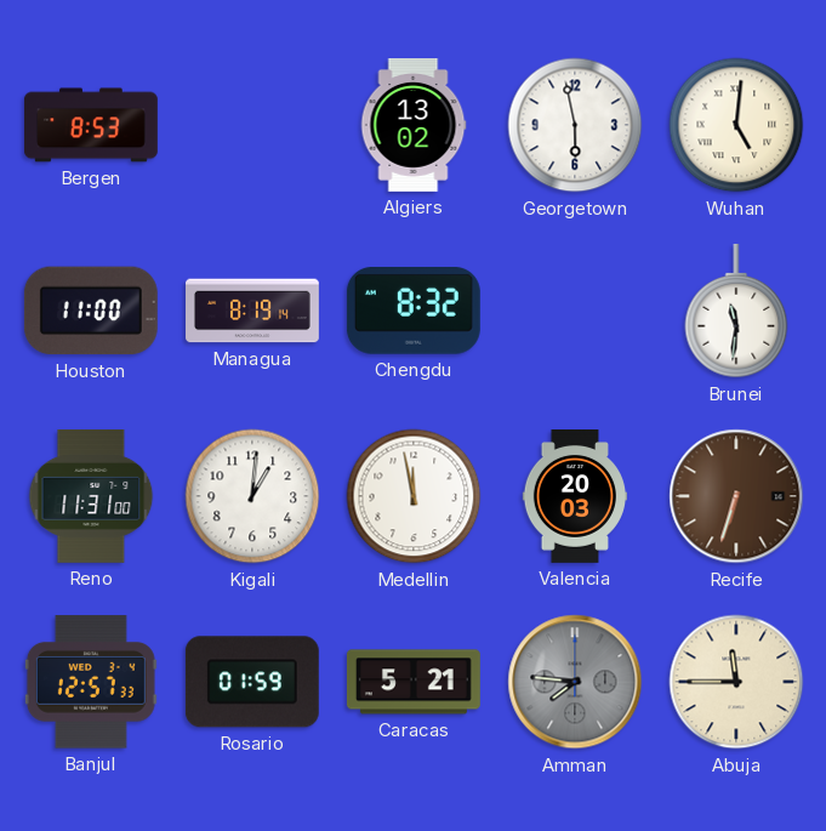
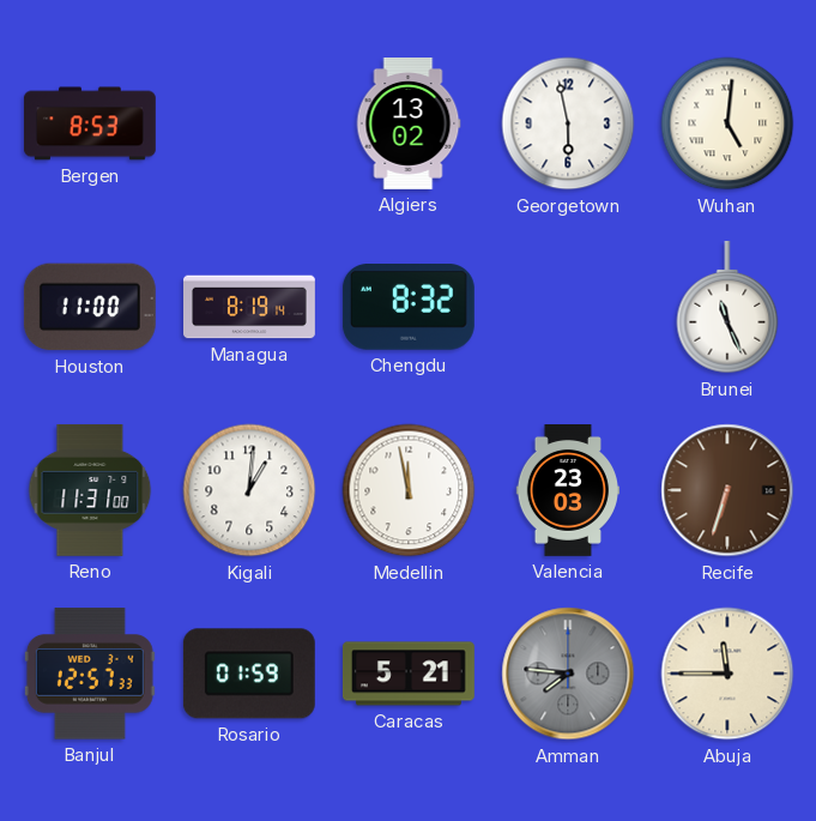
Brunei: 11:31 -> 11:26
Valencia: 20:03 -> 23:03
